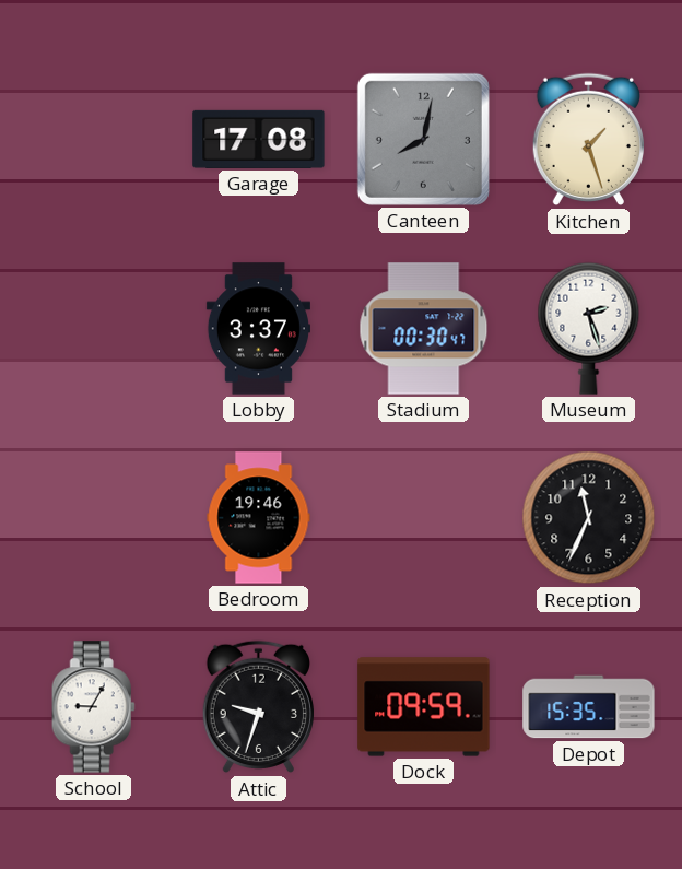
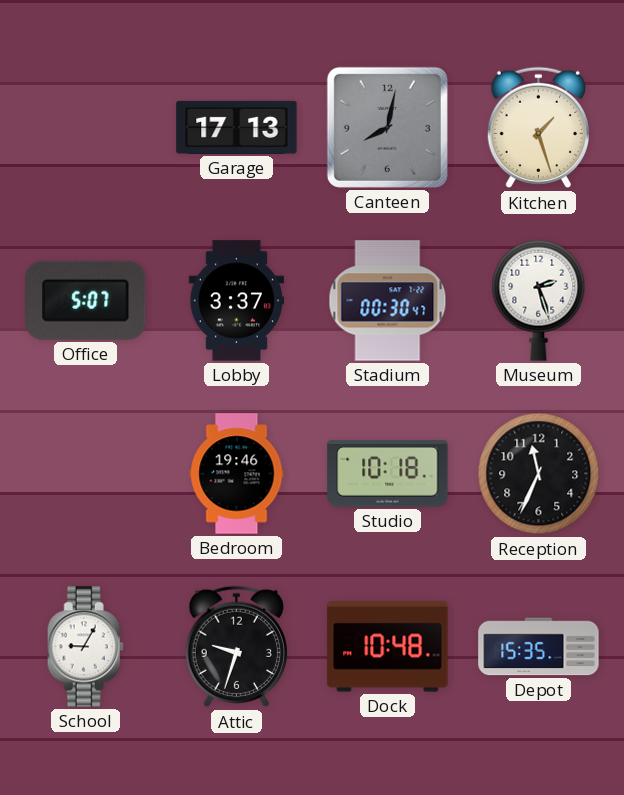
Garage: 17:08 -> 17:13
Office: none -> 5:07
Studio: none -> 10:18
Dock: 09:59 -> 10:48
